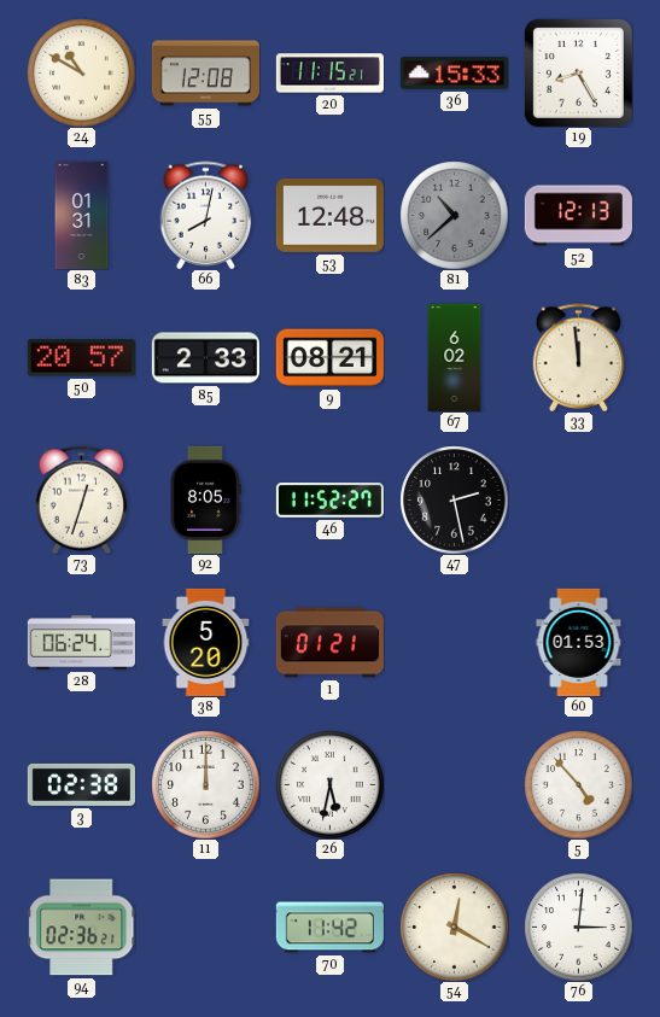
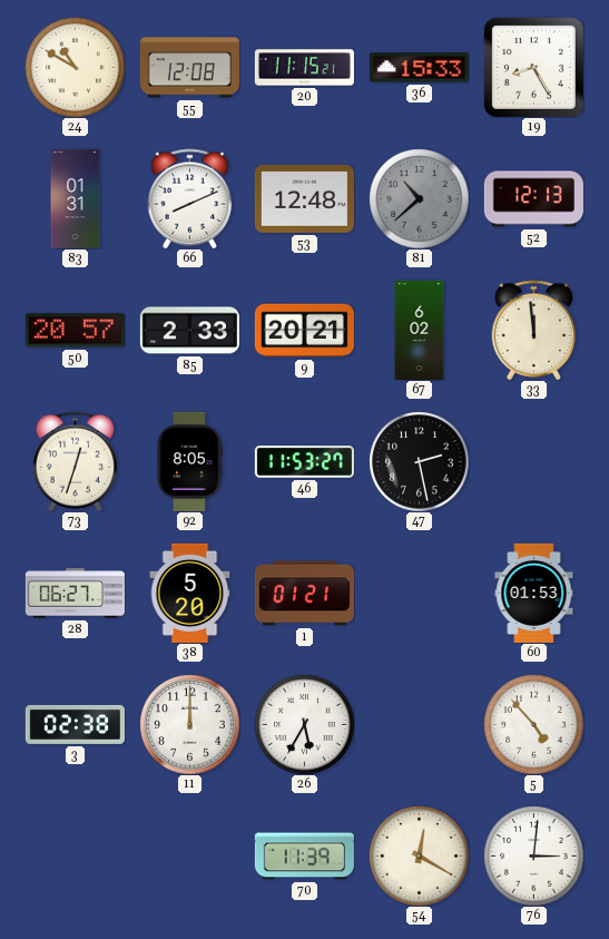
66: 8:02 -> 8:11
9: 08:21 -> 20:21
46: 11:52 -> 11:53
28: 06:24 -> 06:27
26: 5:32 -> 5:35
94: 02:36 -> none
70: 11:42 -> 11:39
